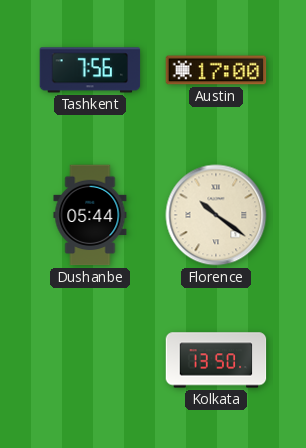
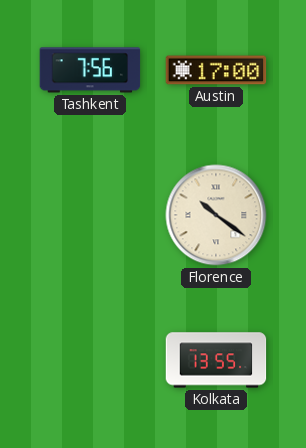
Dushanbe: 05:44 -> none
Kolkata: 13:50 -> 13:55
